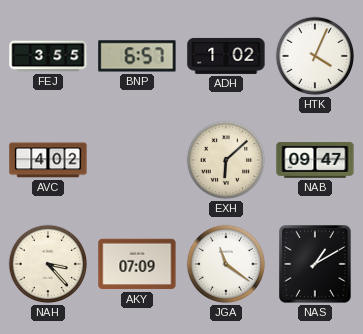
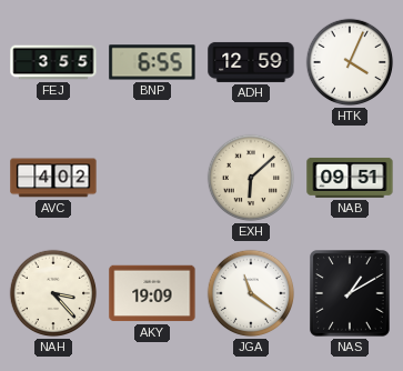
BNP: 6:57 -> 6:55
ADH: 1:02 -> 12:59
NAB: 09:47 -> 09:51
AKY: 07:09 -> 19:09
